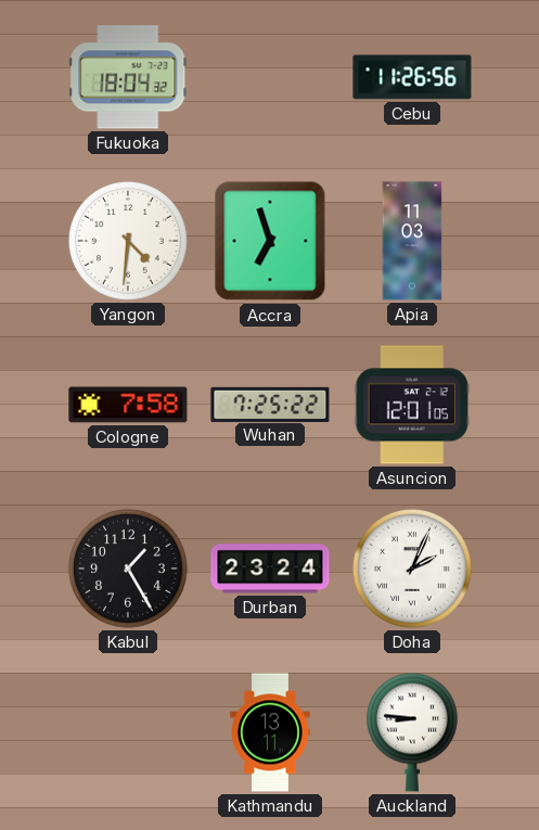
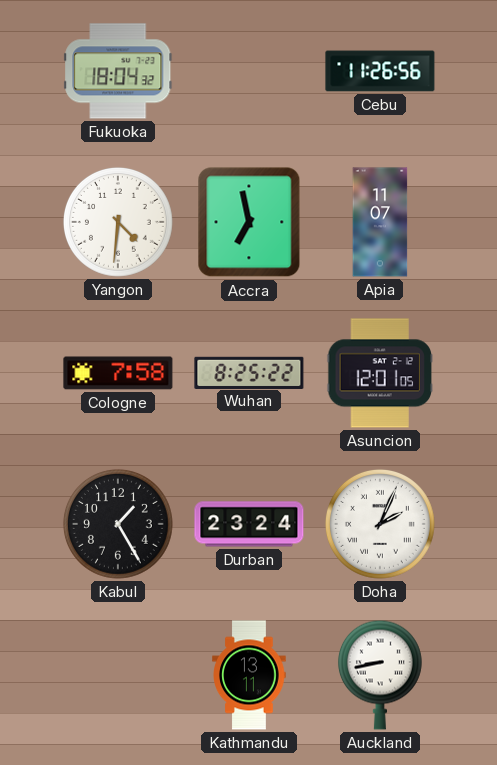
Accra: 6:57 -> 6:58
Apia: 11:03 -> 11:07
Wuhan: 7:25 -> 8:25
Auckland: 8:46 -> 8:43
